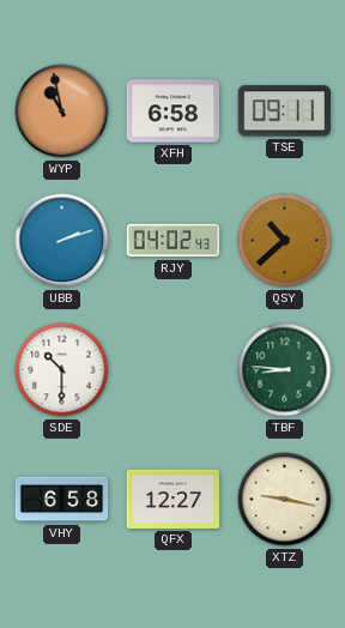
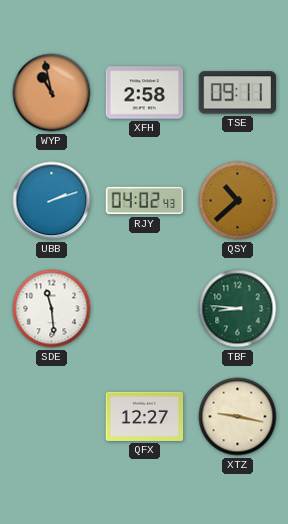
XFH: 6:58 -> 2:58
SDE: 10:30 -> 11:29
VHY: 6:58 -> none
